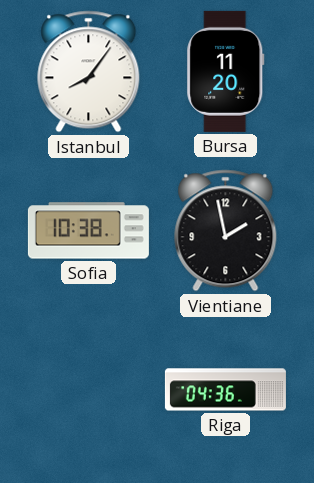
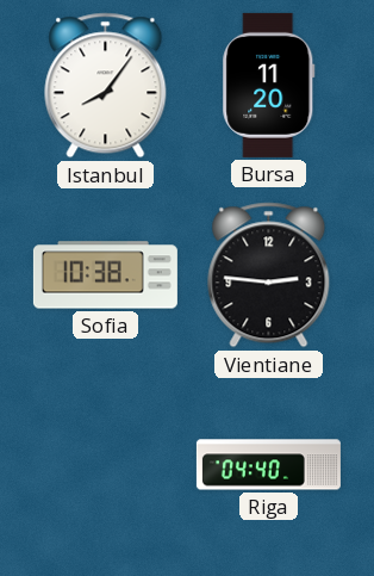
Vientiane: 1:58 -> 2:46
Riga: 04:36 -> 04:40
